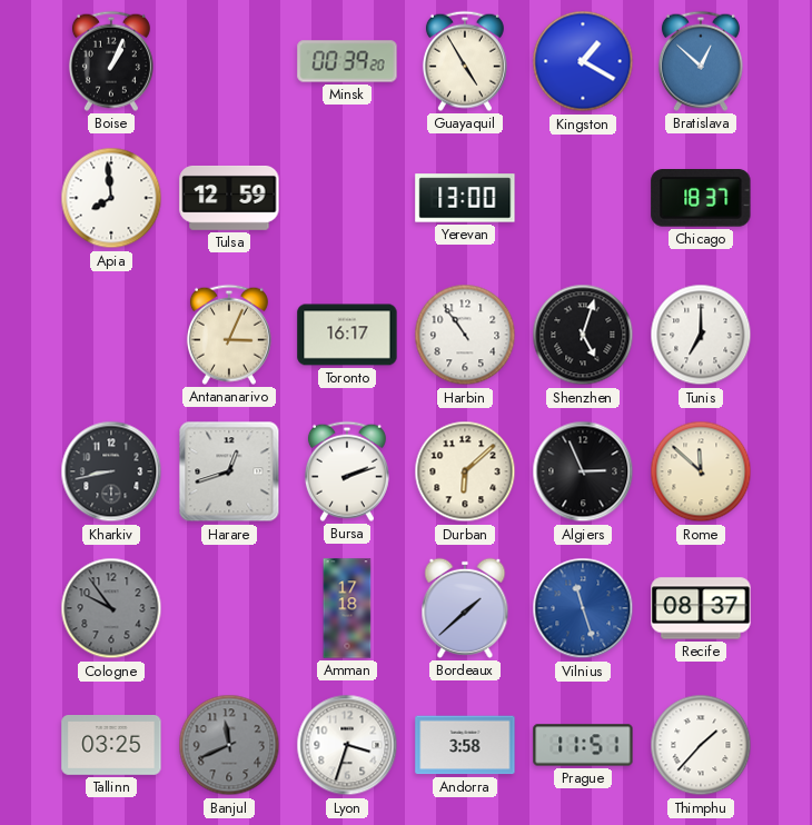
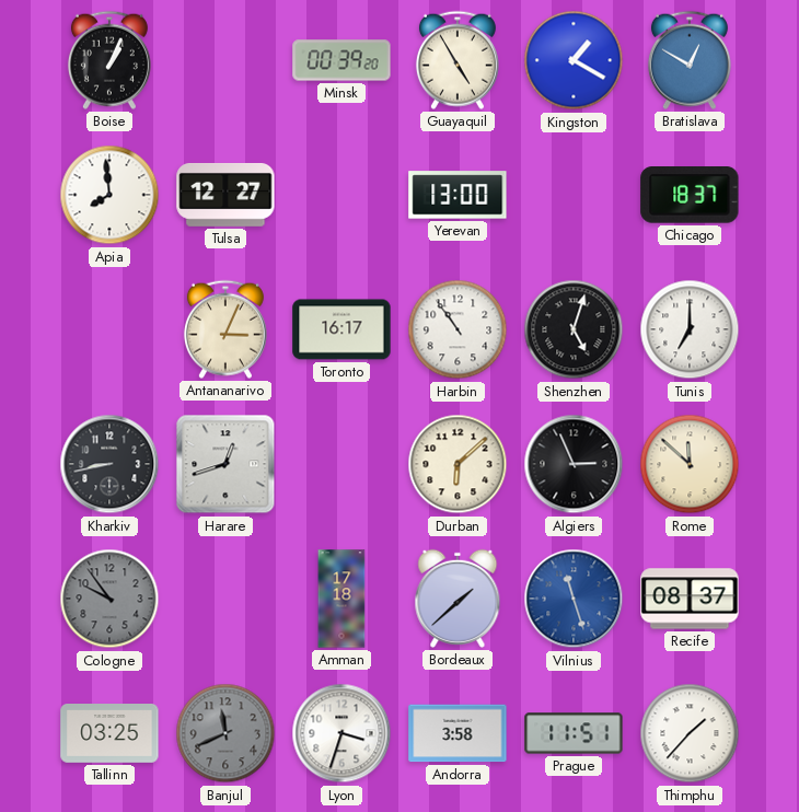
Bratislava: 12:52 -> 12:50
Tulsa: 12:59 -> 12:27
Bursa: 2:12 -> none
